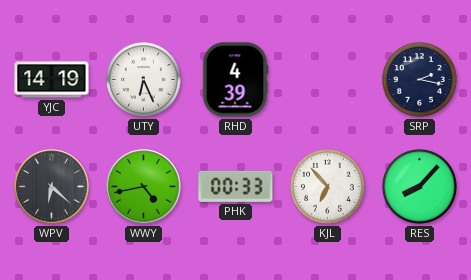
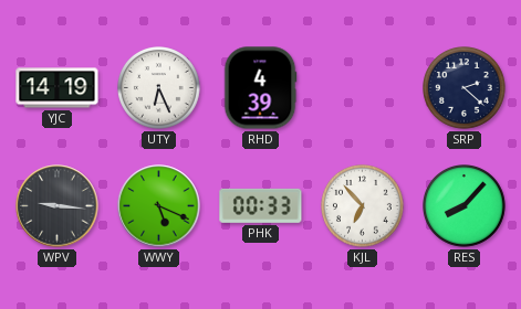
SRP: 2:17 -> 2:22
WPV: 6:22 -> 9:16
WWY: 4:43 -> 5:19
